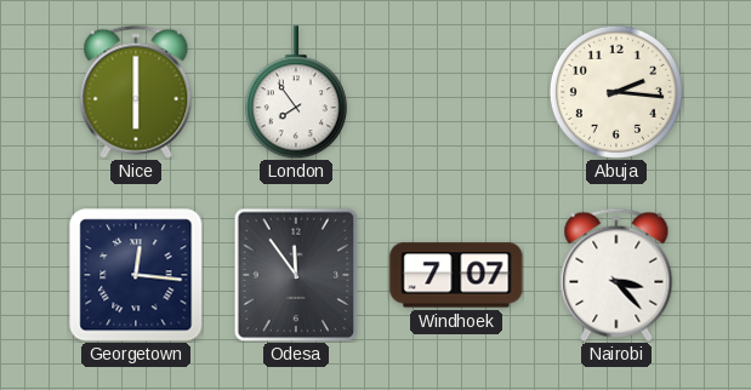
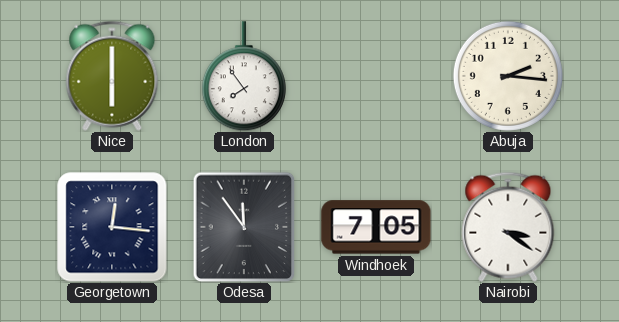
Windhoek: 7:07 -> 7:05
Nairobi: 3:23 -> 3:21
